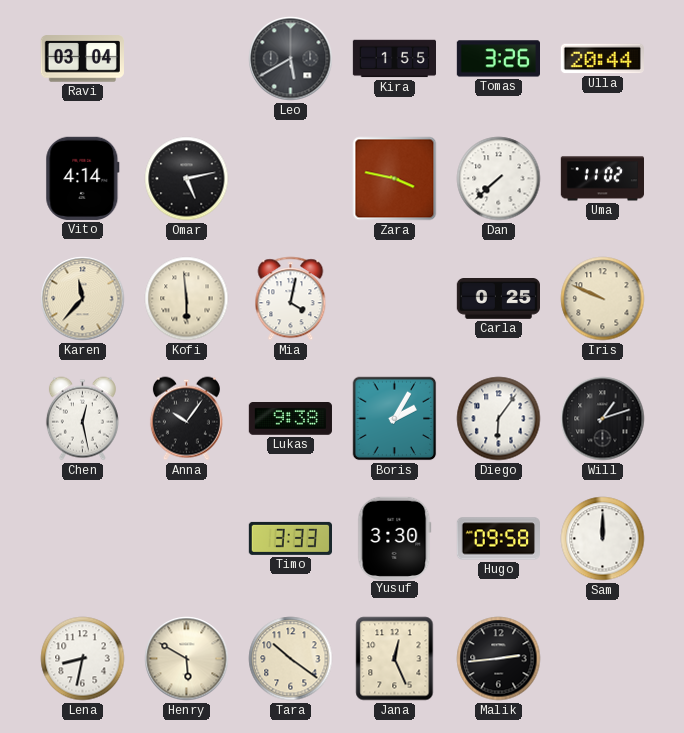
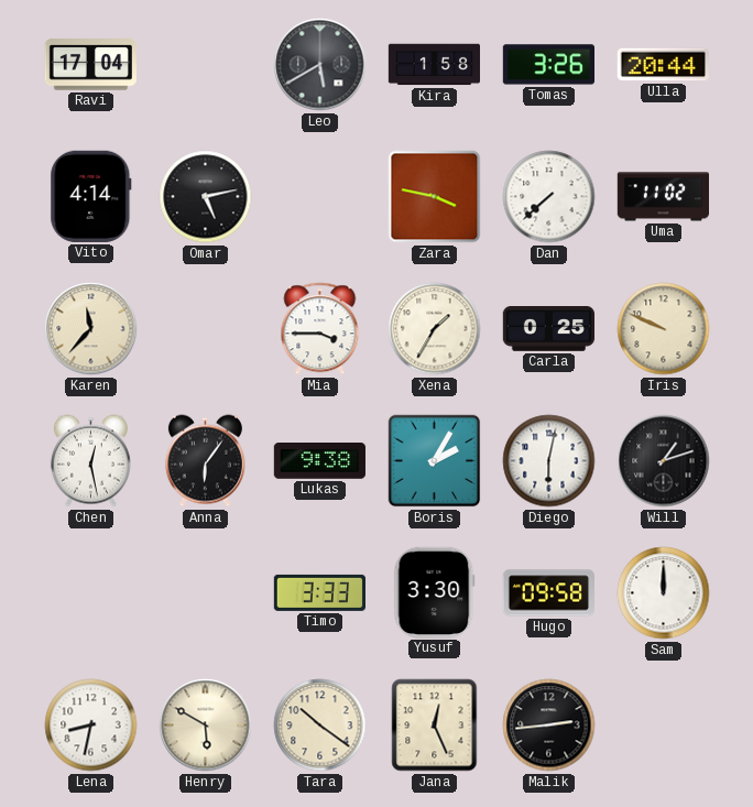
Ravi: 03:04 -> 17:04
Kira: 1:55 -> 1:58
Kofi: 5:59 -> none
Mia: 4:02 -> 3:45
Xena: none -> 1:35
Anna: 10:06 -> 6:06
Diego: 6:06 -> 6:02
